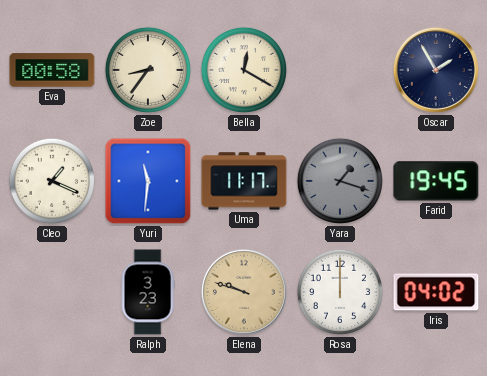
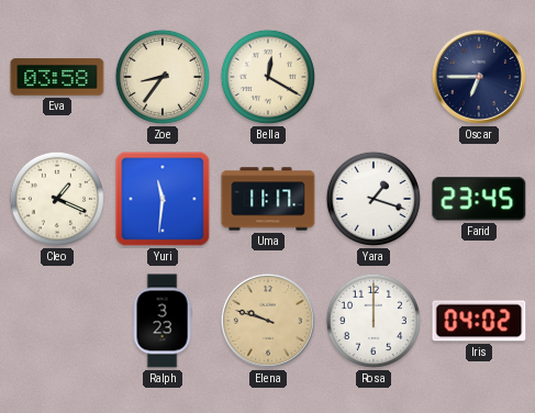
Eva: 00:58 -> 03:58
Oscar: 1:55 -> 6:45
Yara dial: grey -> white
Farid: 19:45 -> 23:45
